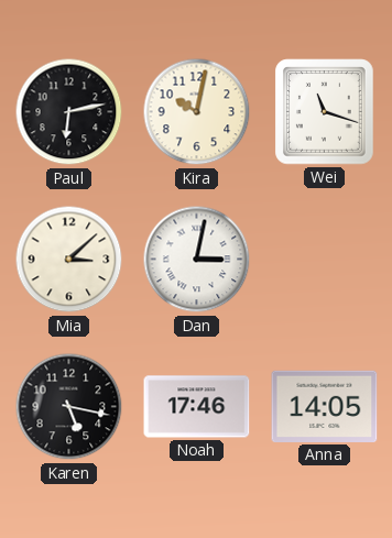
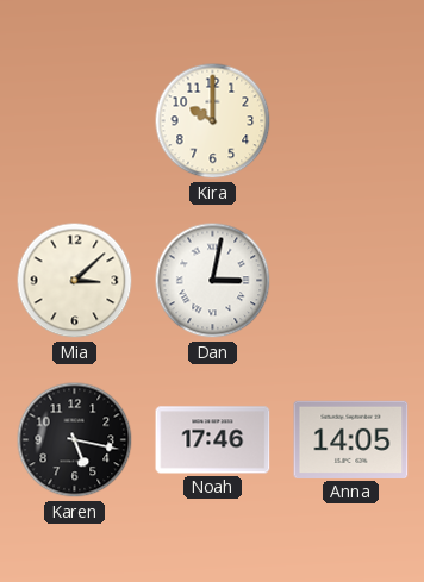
Paul: 6:13 -> none
Kira: 10:02 -> 10:00
Wei: 11:18 -> none
